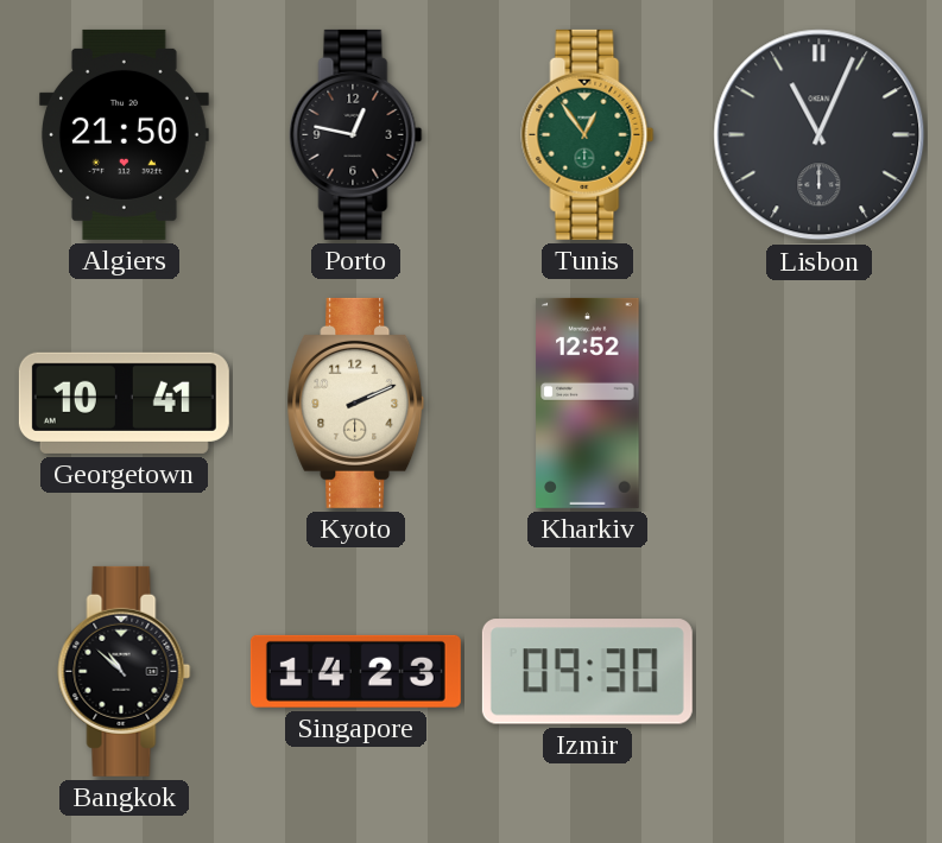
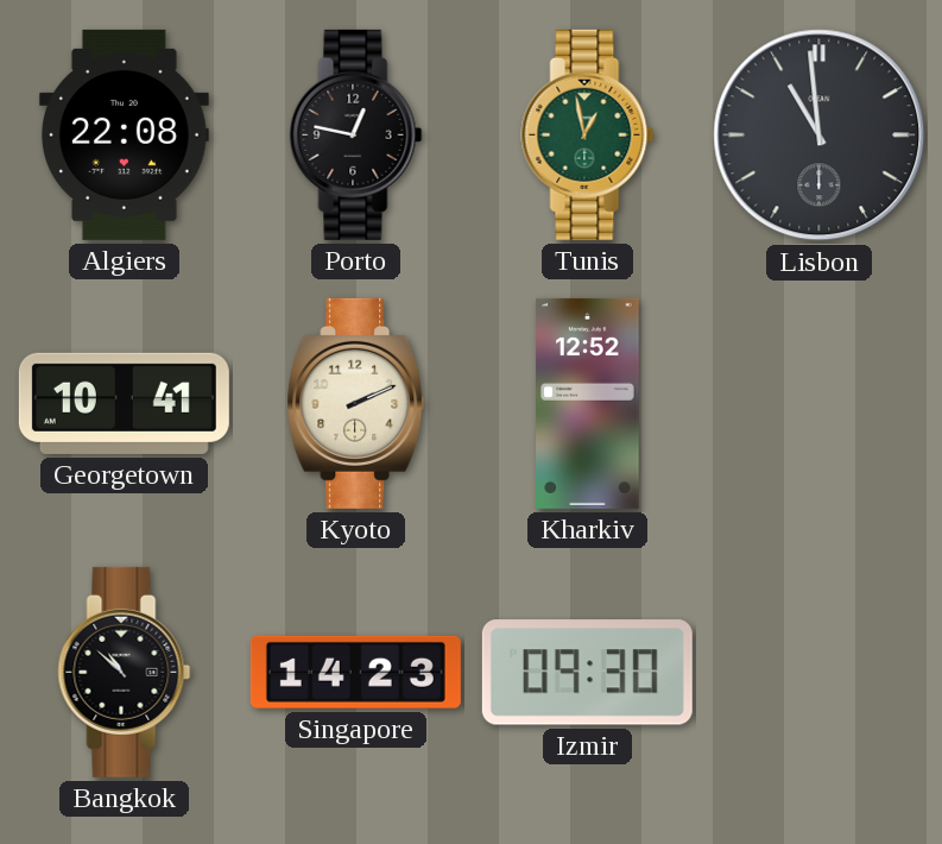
Algiers: 21:50 -> 22:08
Tunis: 12:54 -> 12:58
Lisbon: 11:04 -> 10:59
